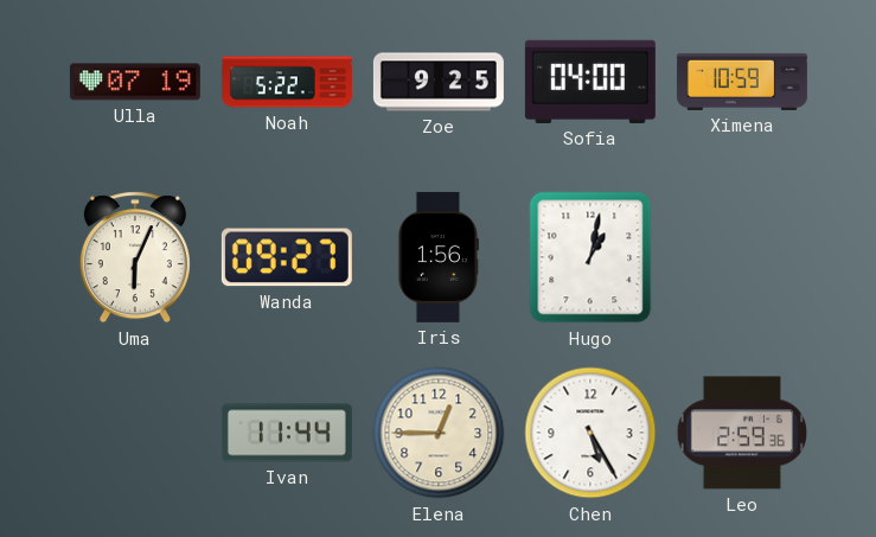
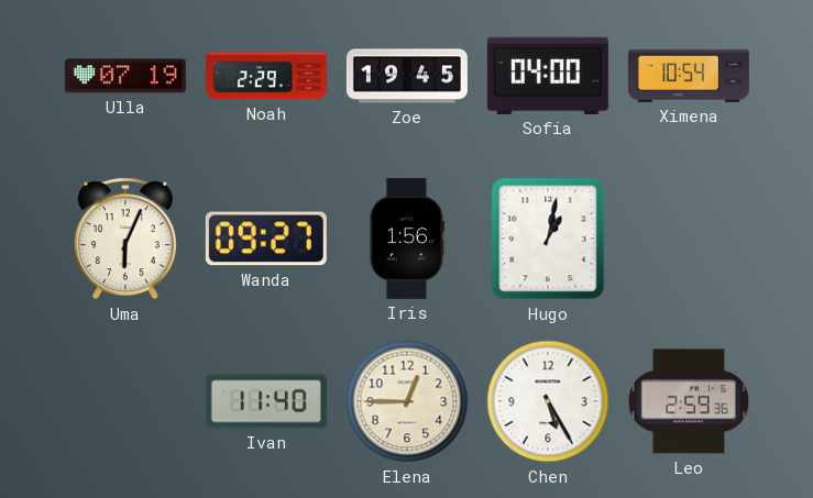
Noah: 5:22 -> 2:29
Zoe: 9:25 -> 19:45
Ximena: 10:59 -> 10:54
Ivan: 11:44 -> 11:40
